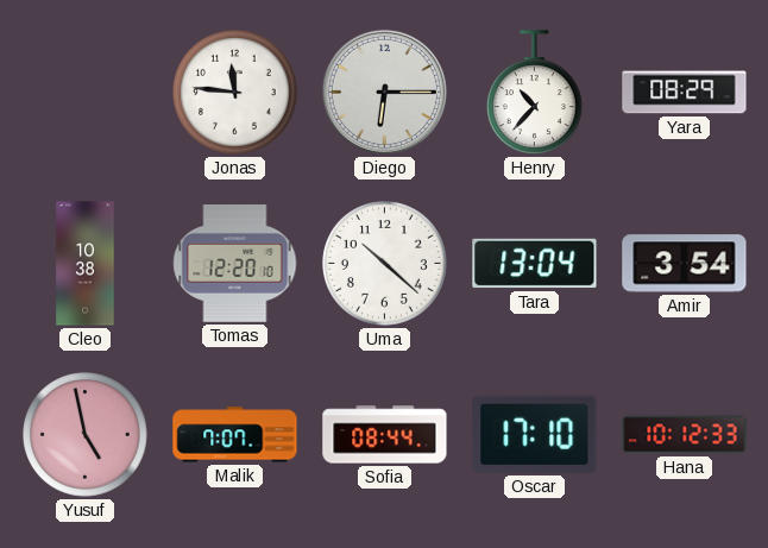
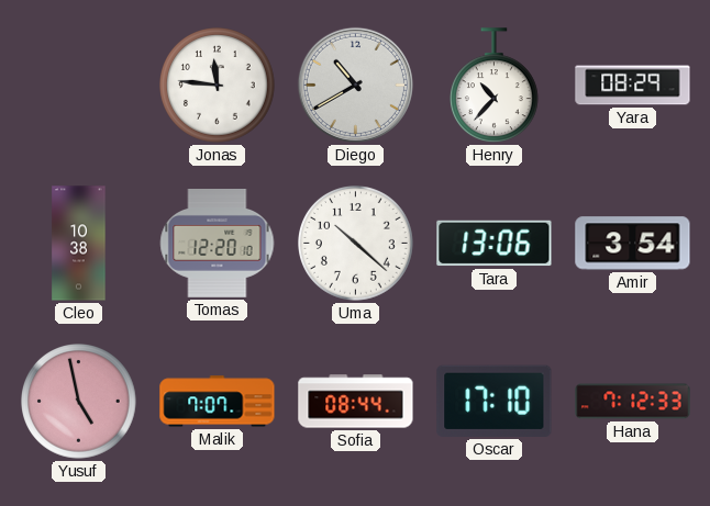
Diego: 6:15 -> 10:40
Tara: 13:04 -> 13:06
Hana: 10:12 -> 7:12
